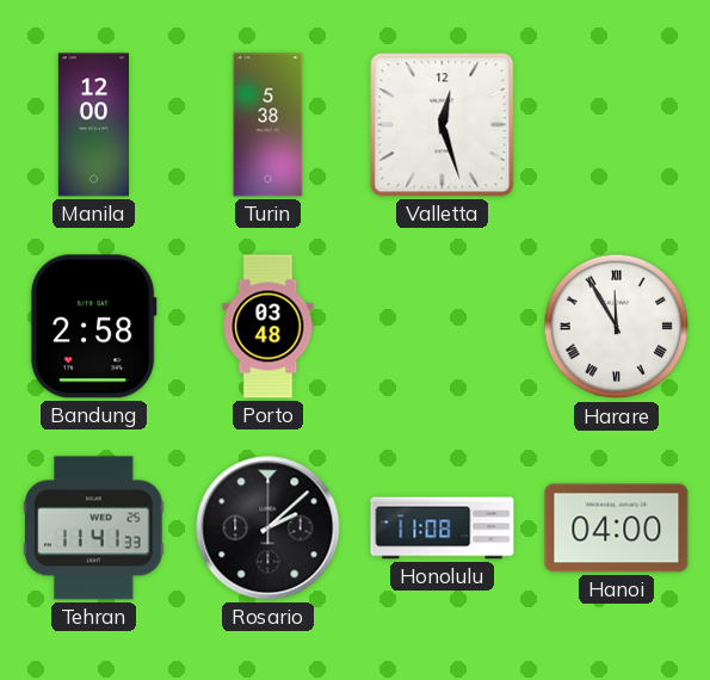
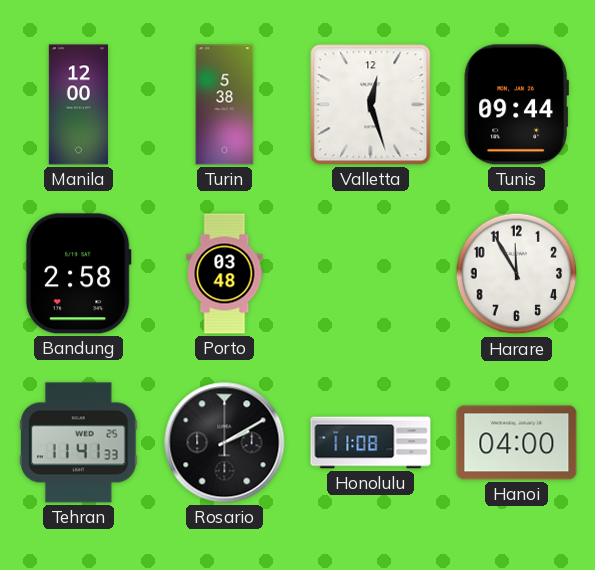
Tunis: none -> 09:44
Harare numerals: Roman -> Arabic
Rosario: 2:08 -> 2:10
